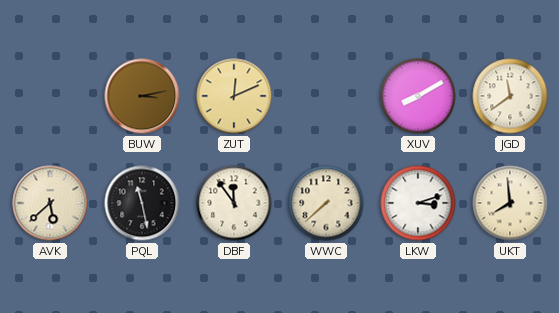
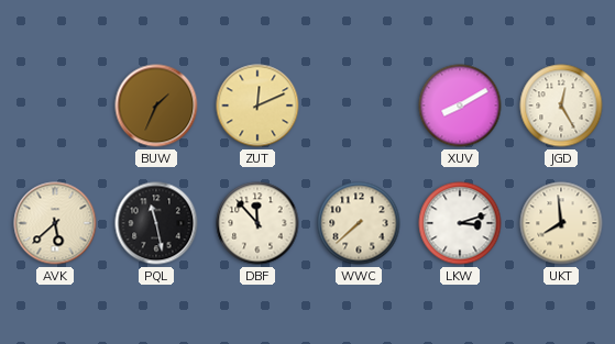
BUW: 3:13 -> 1:34
JGD: 11:39 -> 12:25
DBF: 11:54 -> 11:53
